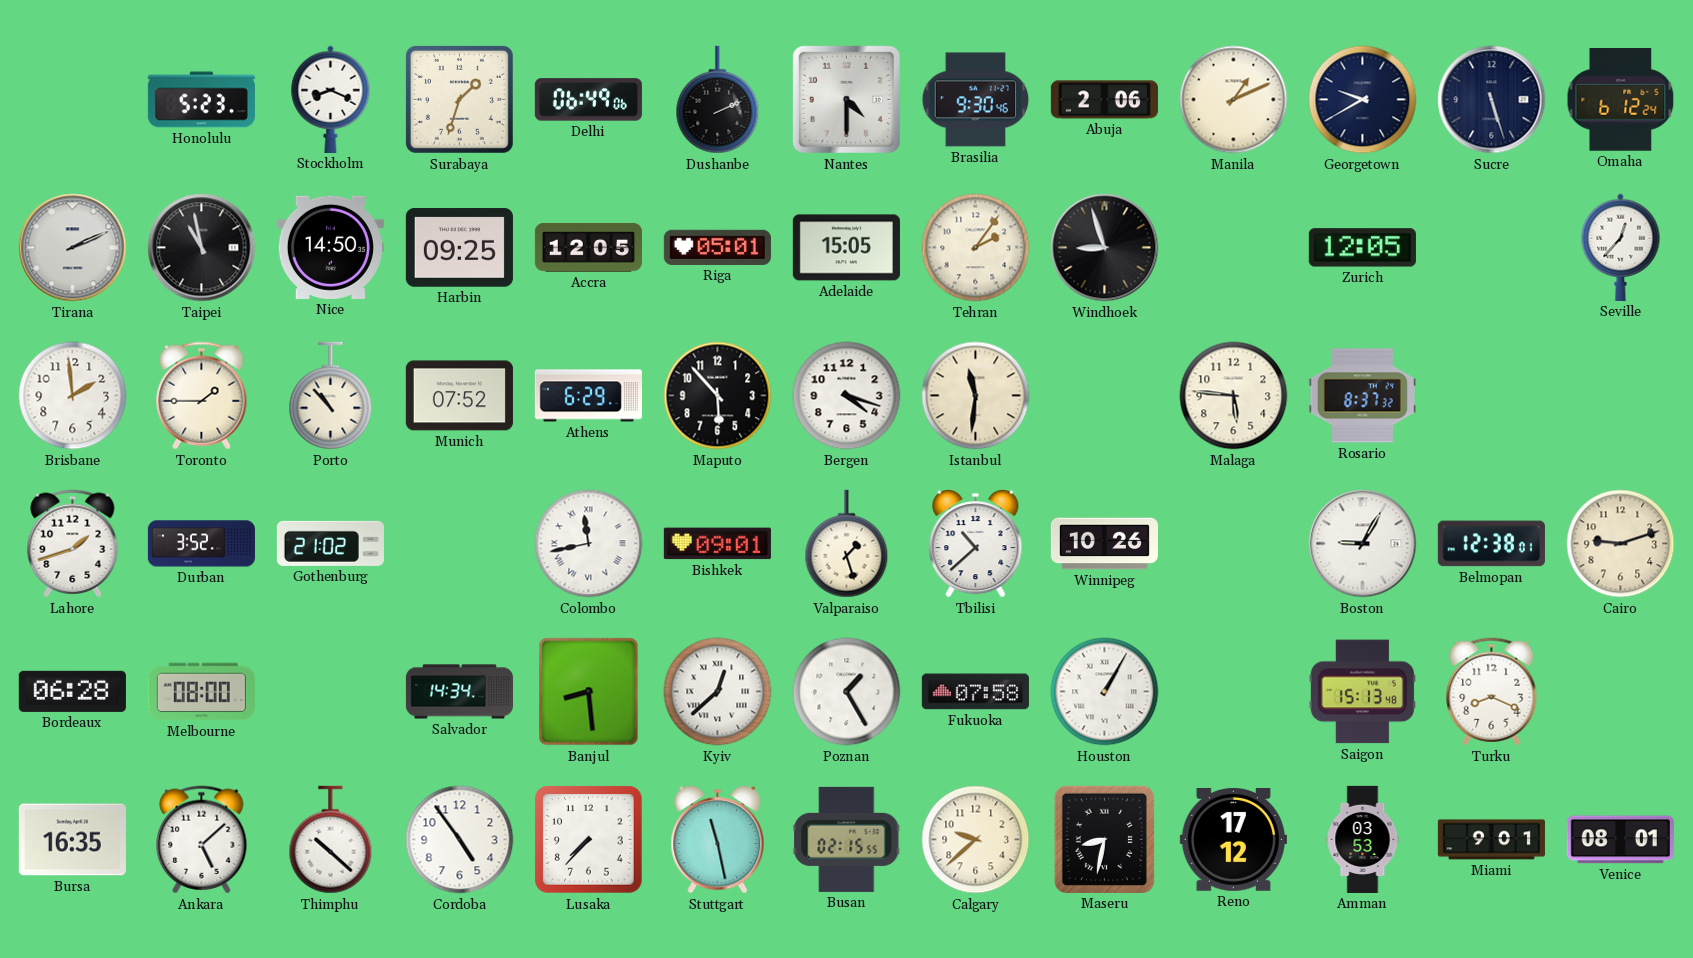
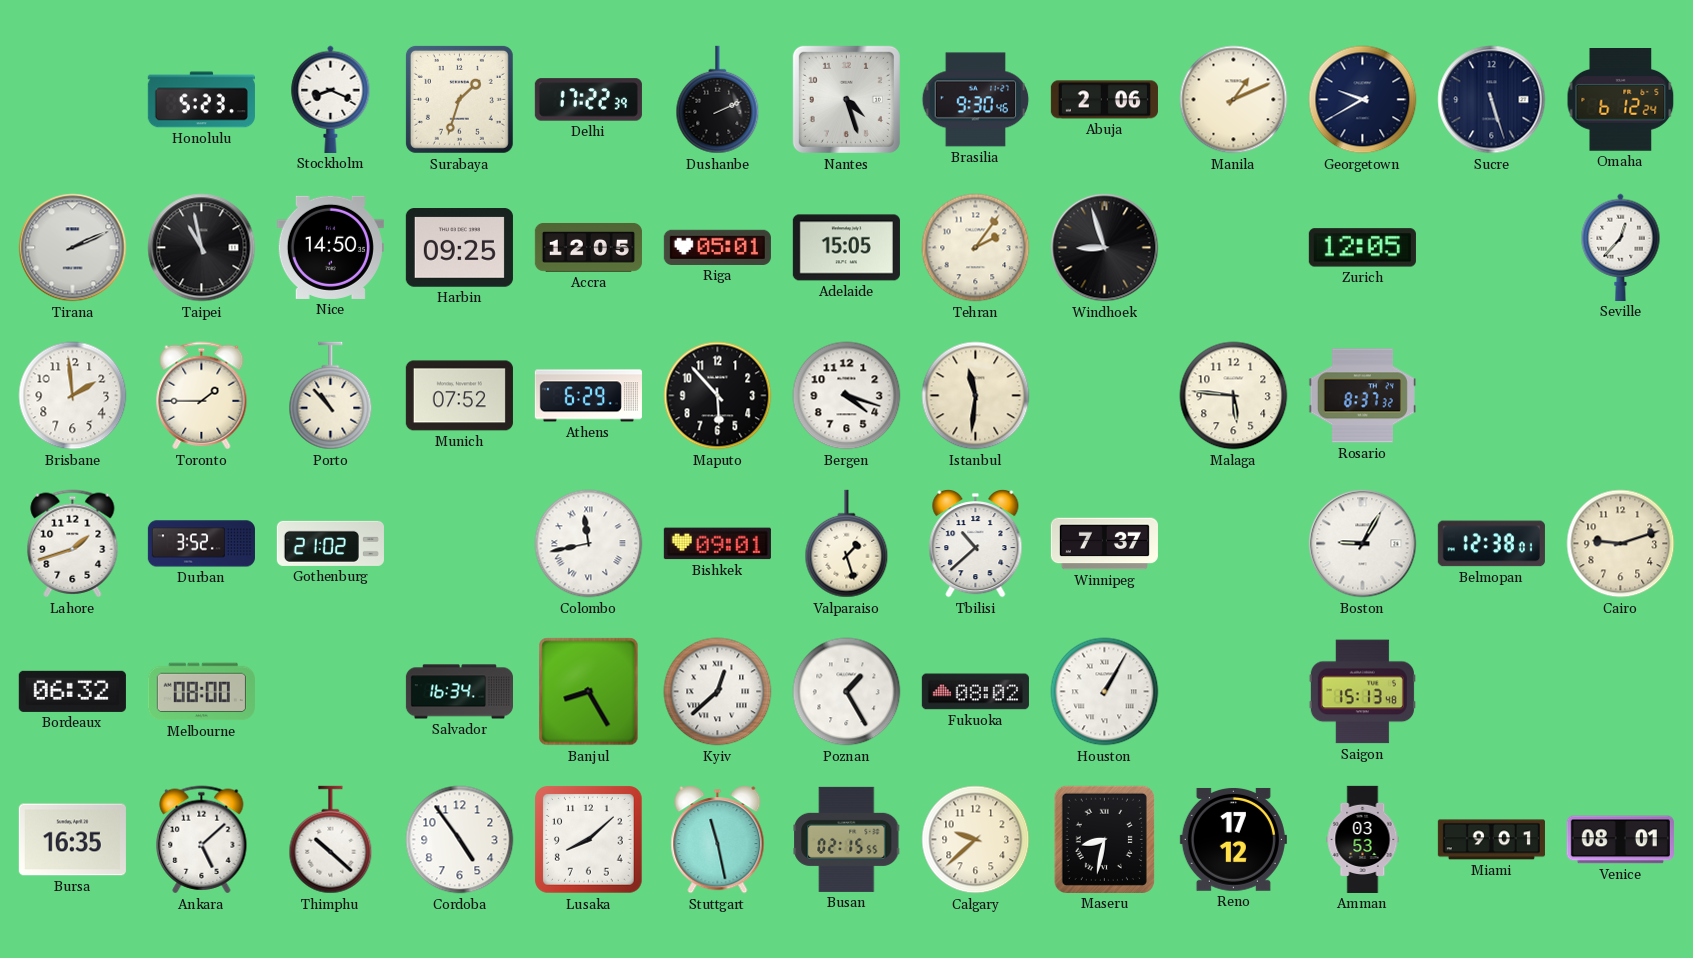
Delhi: 06:49 -> 17:22
Nantes: 4:30 -> 4:27
Winnipeg: 10:26 -> 7:37
Bordeaux: 06:28 -> 06:32
Salvador: 14:34 -> 16:34
Banjul: 8:29 -> 8:25
Fukuoka: 07:58 -> 08:02
Turku: 8:19 -> none
Lusaka: 7:37 -> 8:08
